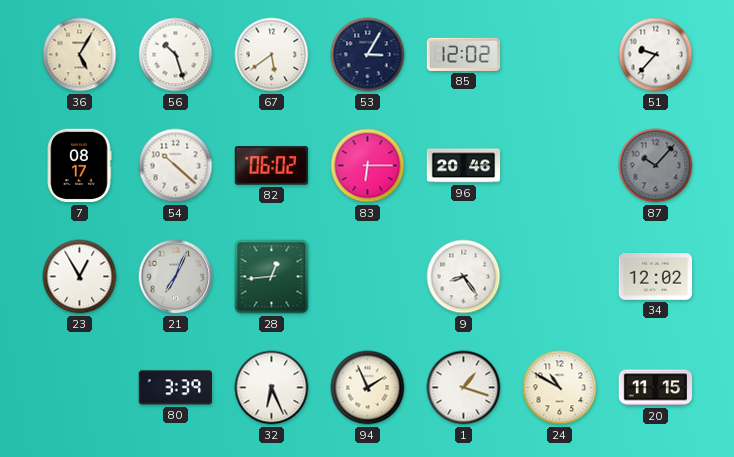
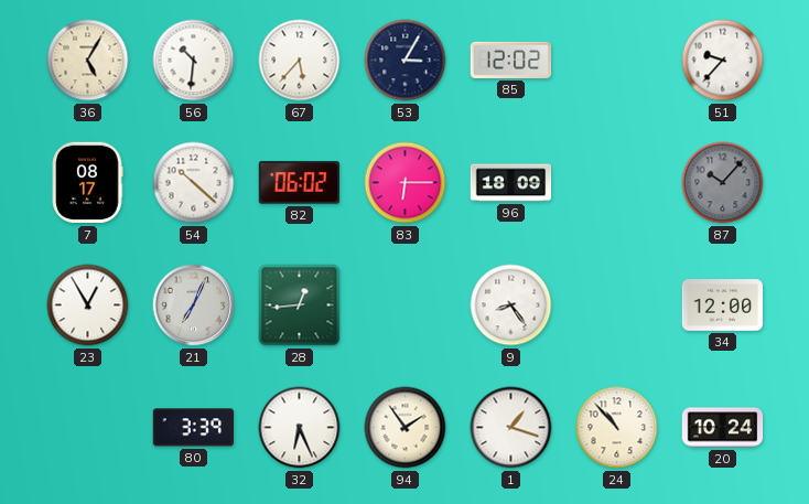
56: 10:27 -> 10:31
67: 5:39 -> 5:37
96: 20:46 -> 18:09
34: 12:02 -> 12:00
94: 1:56 -> 1:54
24: 10:50 -> 10:53
20: 11:15 -> 10:24
